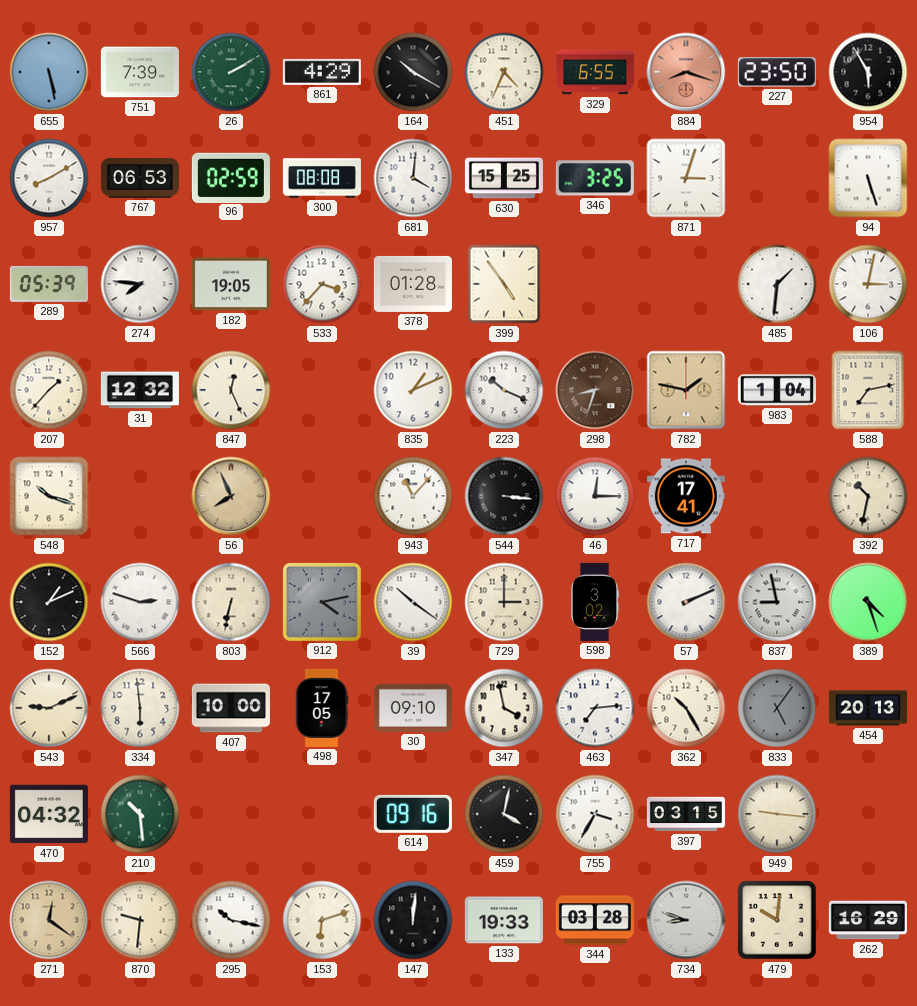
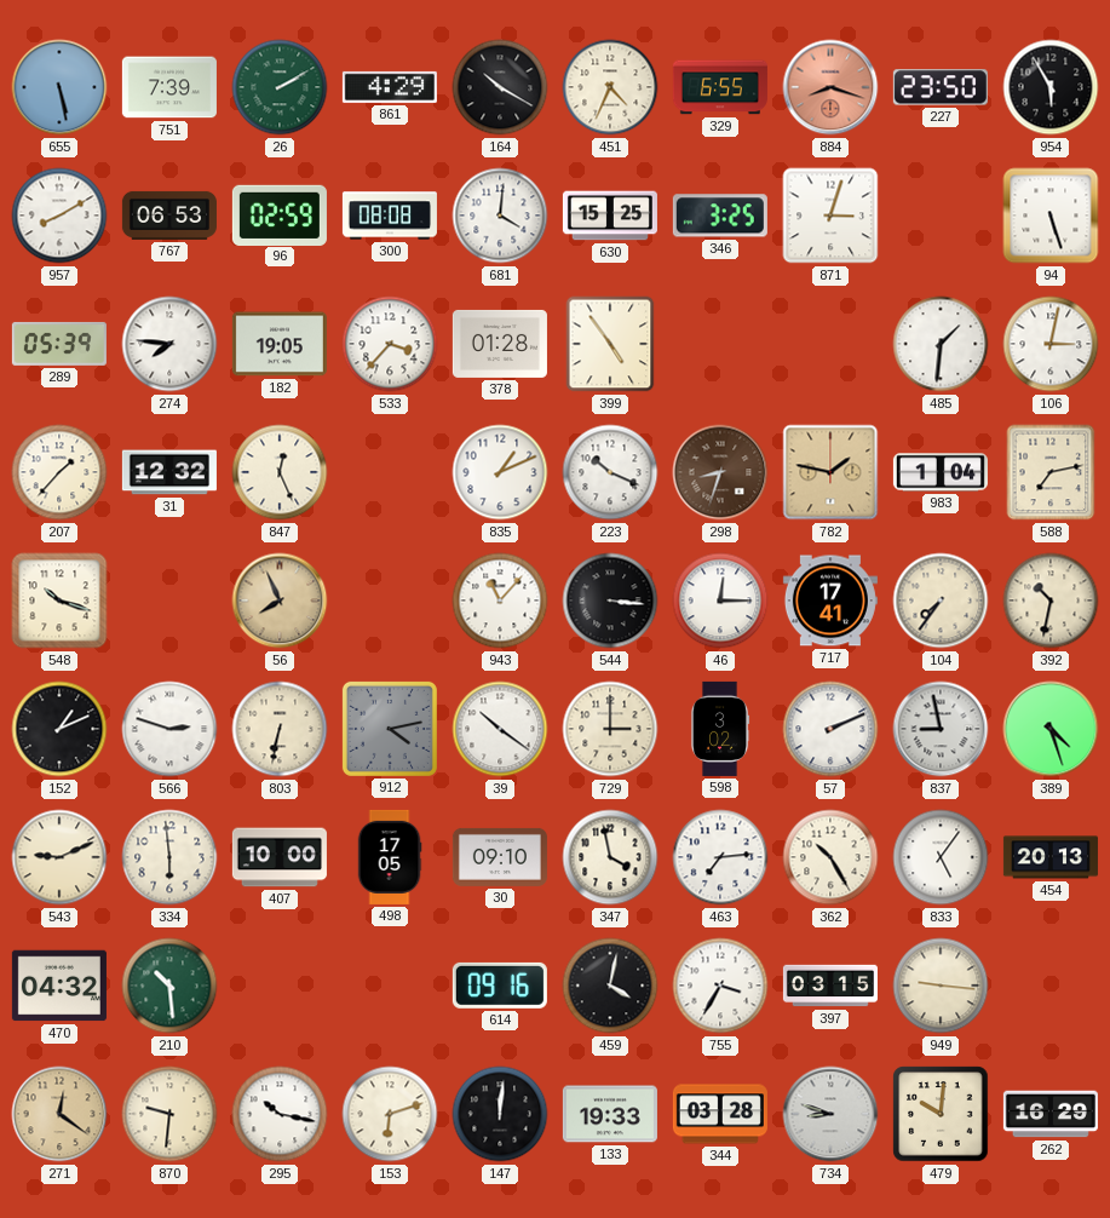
104: none -> 7:36
833 dial: grey -> white
